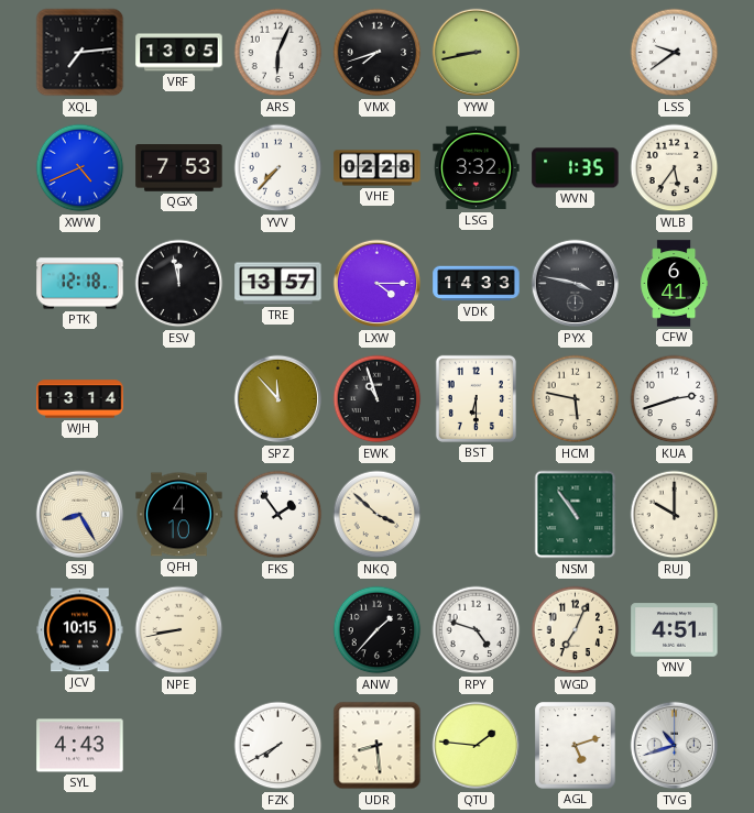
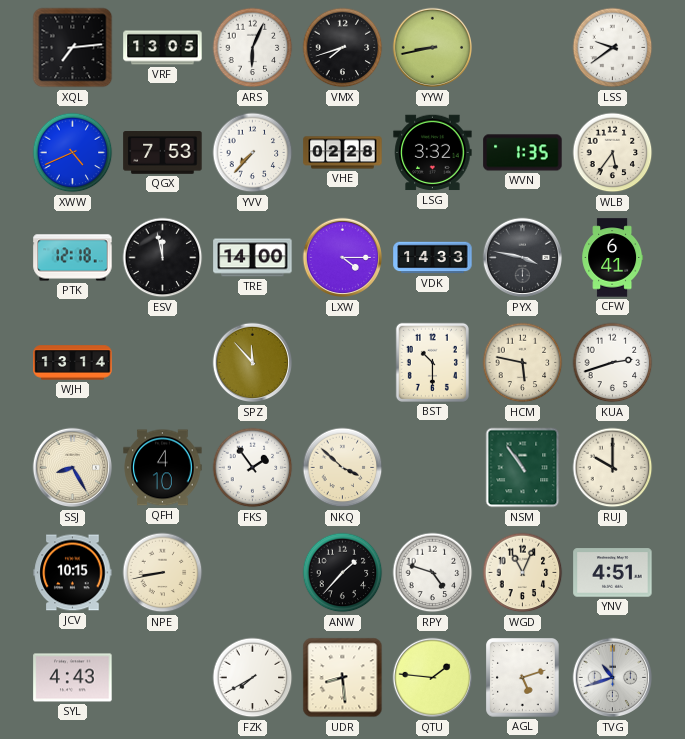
TRE: 13:57 -> 14:00
EWK: 10:57 -> none
BST: 6:30 -> 10:30
WGD: 7:04 -> 11:04
